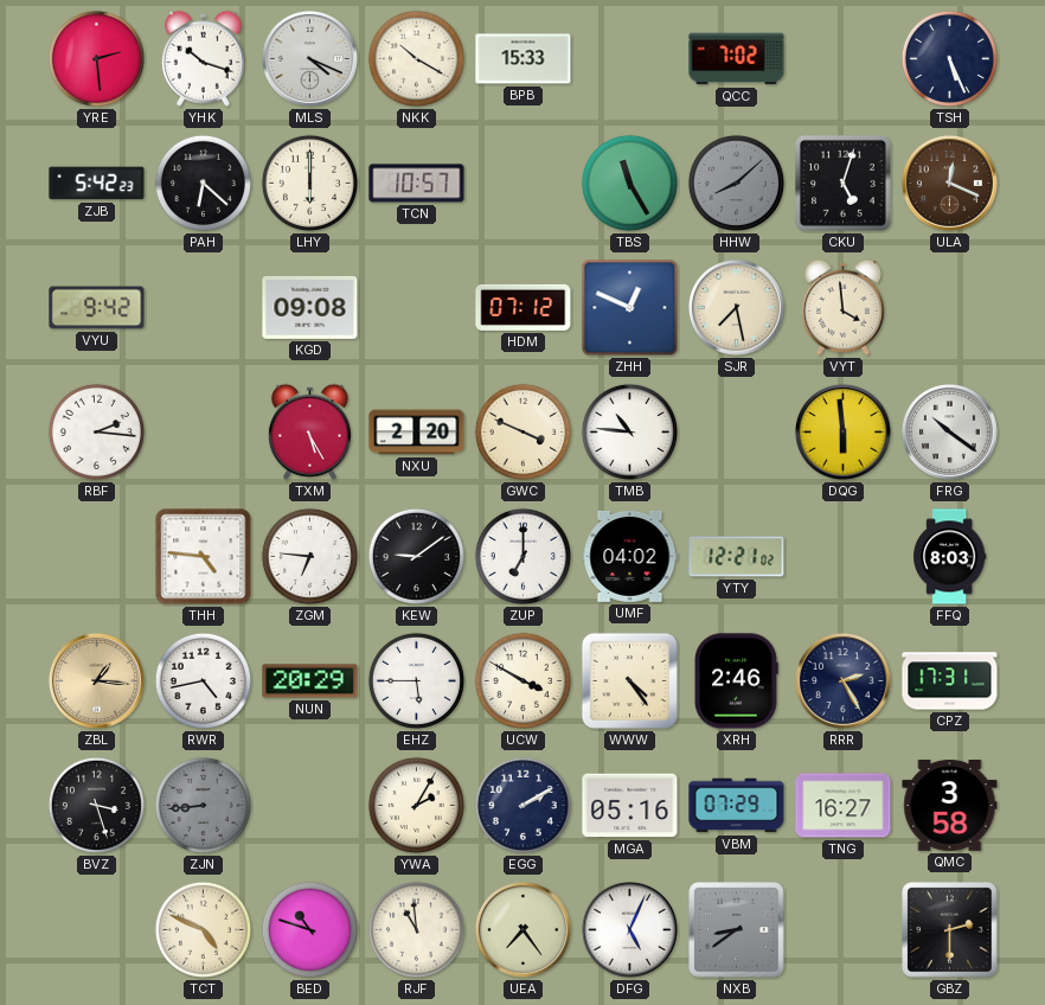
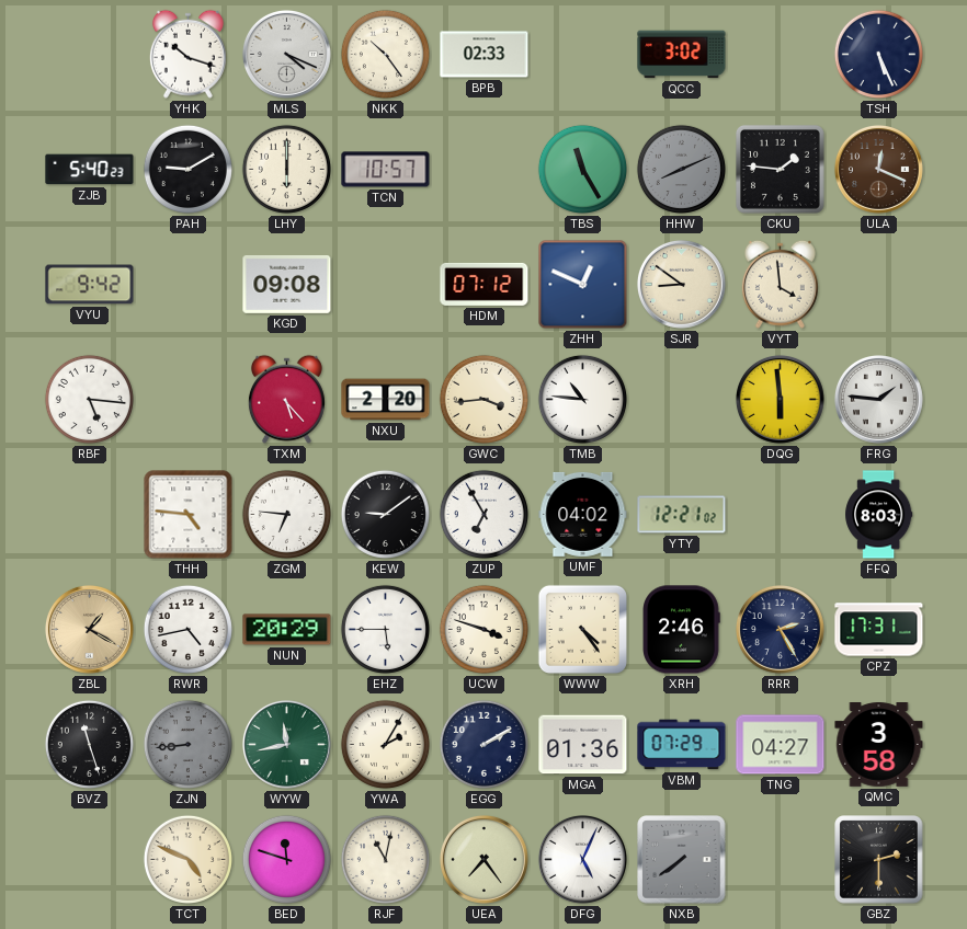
YRE: 2:29 -> none
NKK: 10:20 -> 10:24
BPB: 15:33 -> 02:33
QCC: 7:02 -> 3:02
ZJB: 5:42 -> 5:40
PAH: 6:22 -> 9:10
HHW: 8:08 -> 8:11
CKU: 5:03 -> 1:46
SJR: 7:28 -> 8:51
RBF: 2:16 -> 5:16
TXM: 5:25 -> 5:23
GWC: 3:49 -> 3:44
FRG: 10:21 -> 1:46
ZUP: 7:00 -> 6:55
ZBL: 1:16 -> 1:20
UCW: 3:50 -> 3:48
BVZ: 3:27 -> 11:27
WYW: none -> 11:43
MGA: 05:16 -> 01:36
TNG: 16:27 -> 04:27
BED: 10:48 -> 11:48
RJF: 10:59 -> 11:02
NXB: 8:39 -> 7:39
